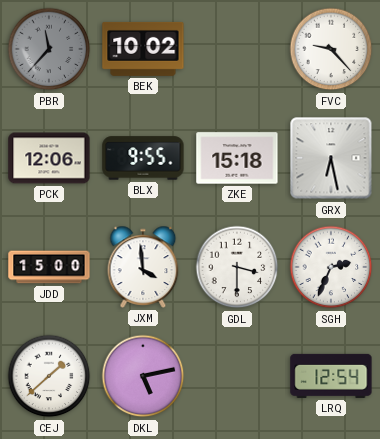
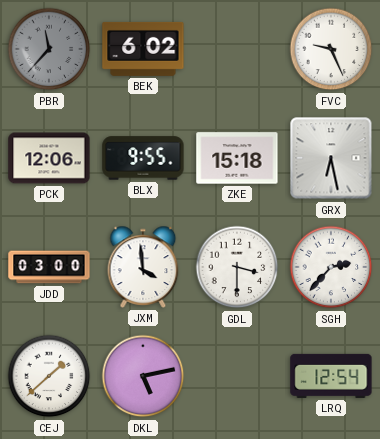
BEK: 10:02 -> 6:02
FVC: 9:23 -> 9:26
JDD: 15:00 -> 03:00
SGH: 2:34 -> 2:37
